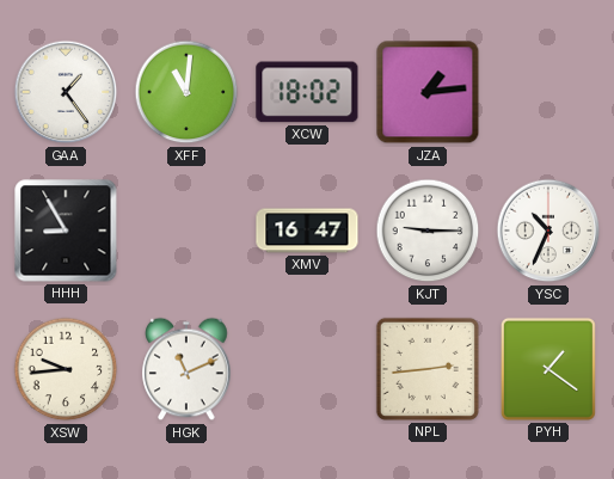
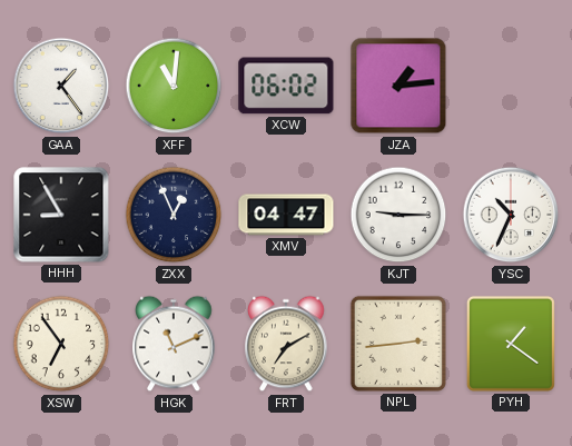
XCW: 18:02 -> 06:02
ZXX: none -> 12:56
XMV: 16:47 -> 04:47
XSW: 9:44 -> 6:54
FRT: none -> 7:10
